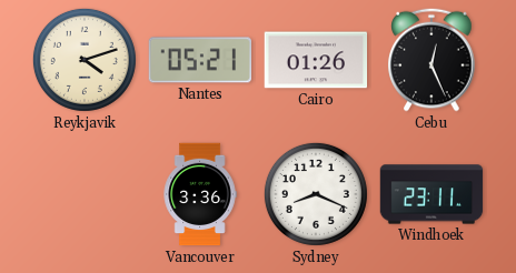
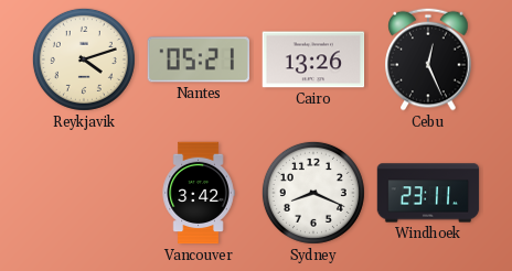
Cairo: 01:26 -> 13:26
Vancouver: 3:36 -> 3:42
